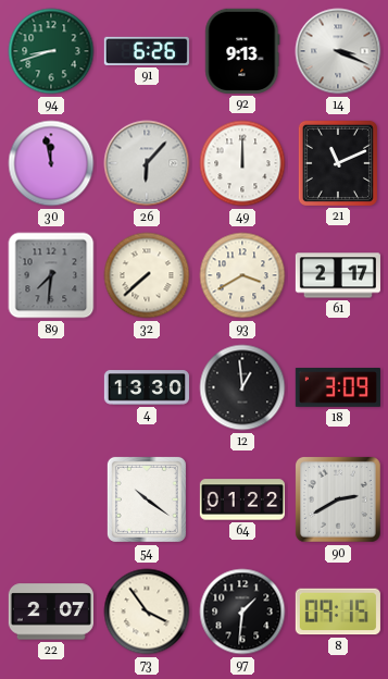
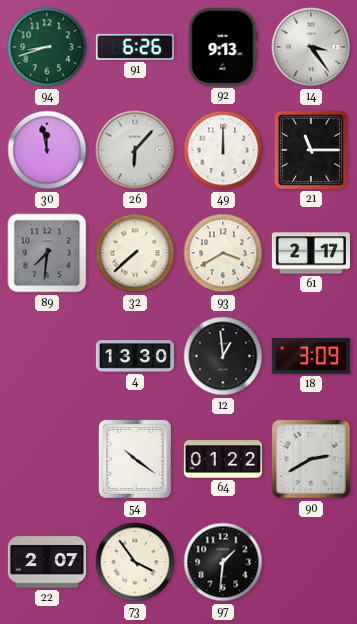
14: 3:19 -> 3:24
21: 11:11 -> 11:15
8: 09:15 -> none
